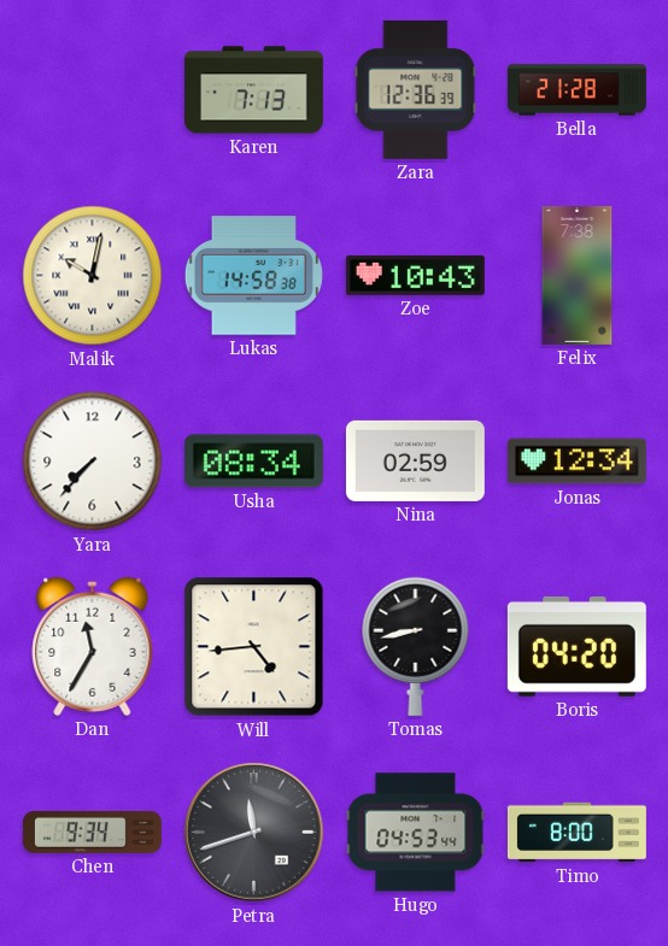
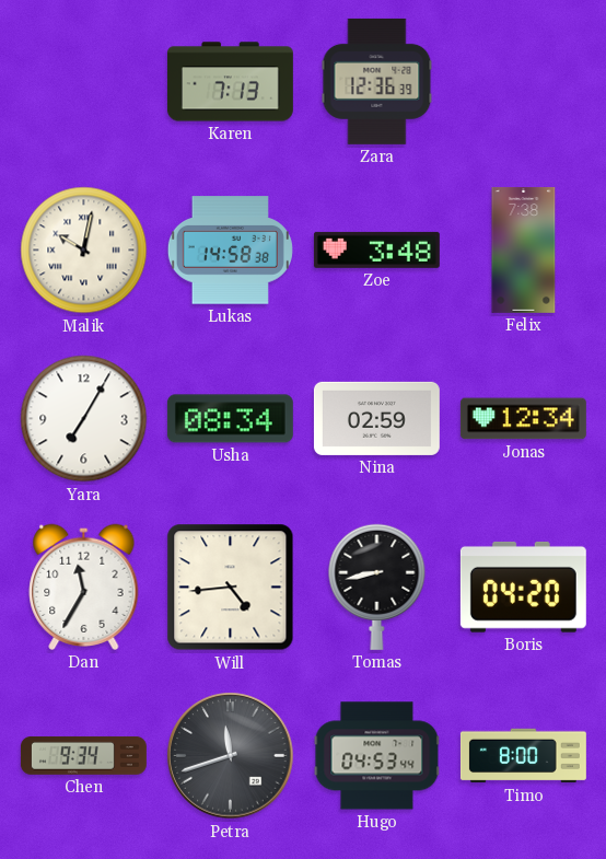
Bella: 21:28 -> none
Zoe: 10:43 -> 3:48
Yara: 7:37 -> 7:05
